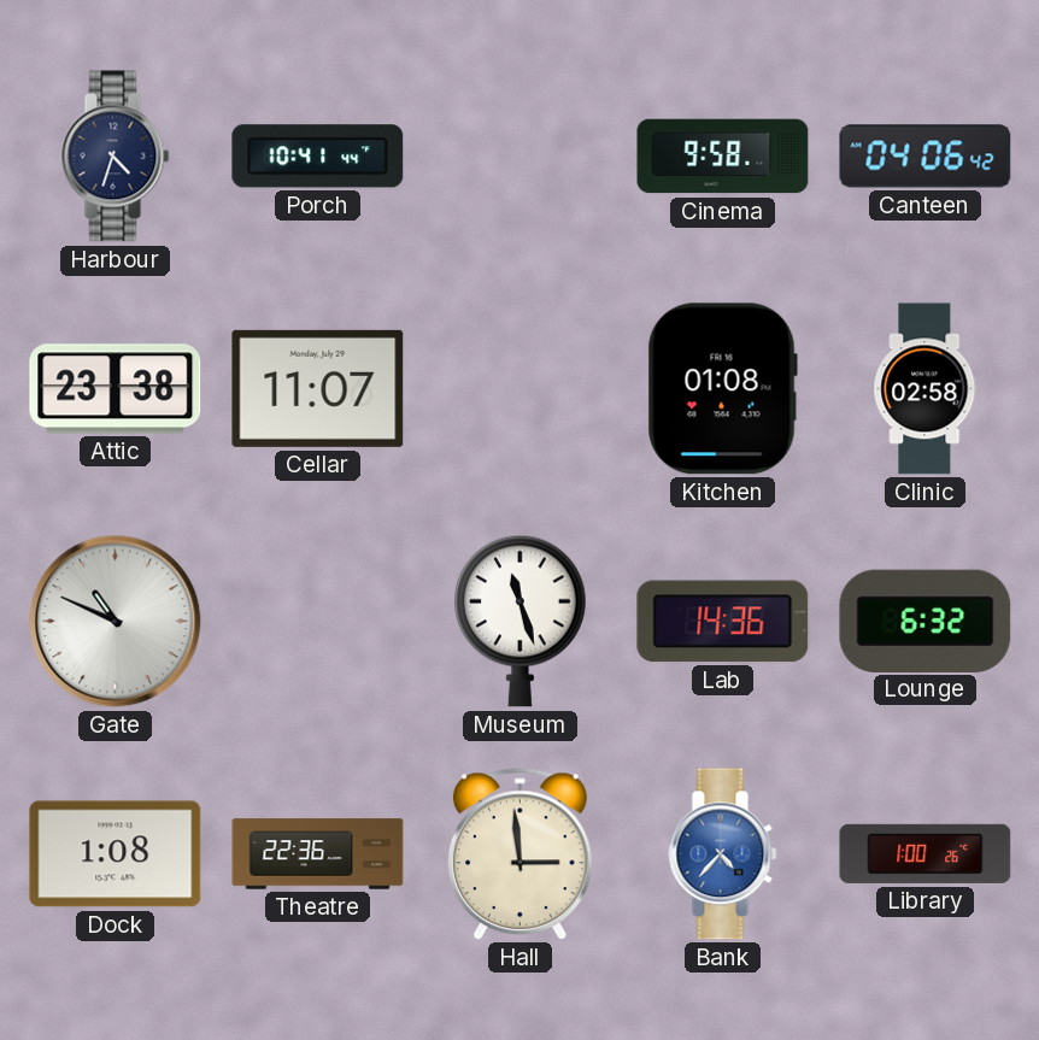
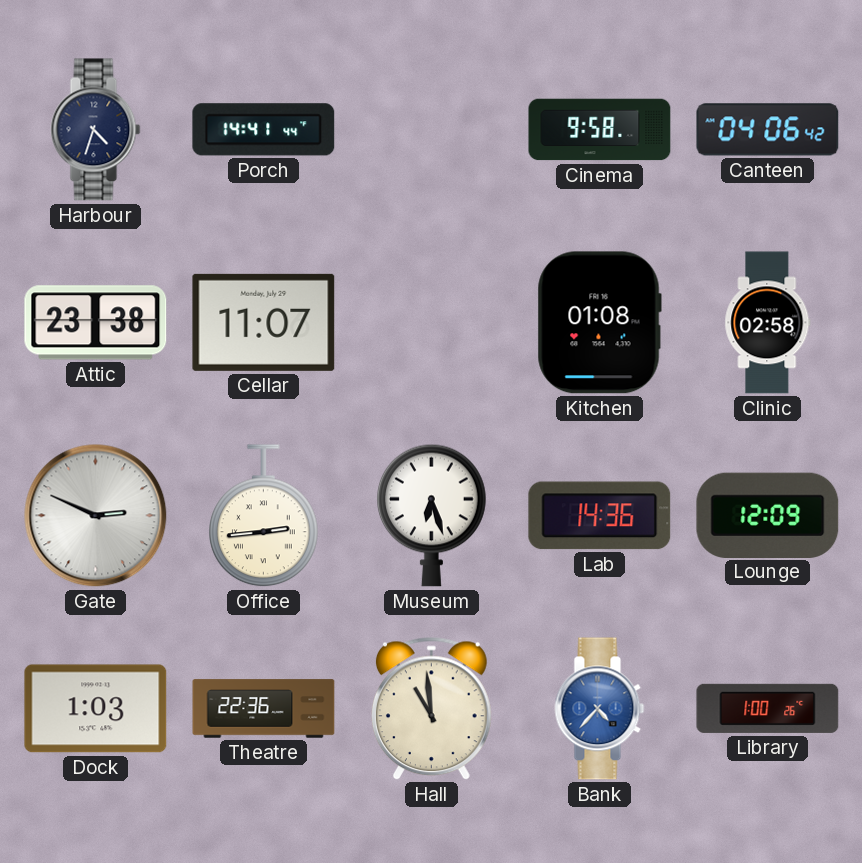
Porch: 10:41 -> 14:41
Gate: 10:49 -> 2:49
Office: none -> 2:44
Museum: 11:27 -> 6:27
Lounge: 6:32 -> 12:09
Dock: 1:08 -> 1:03
Hall: 2:59 -> 10:59
